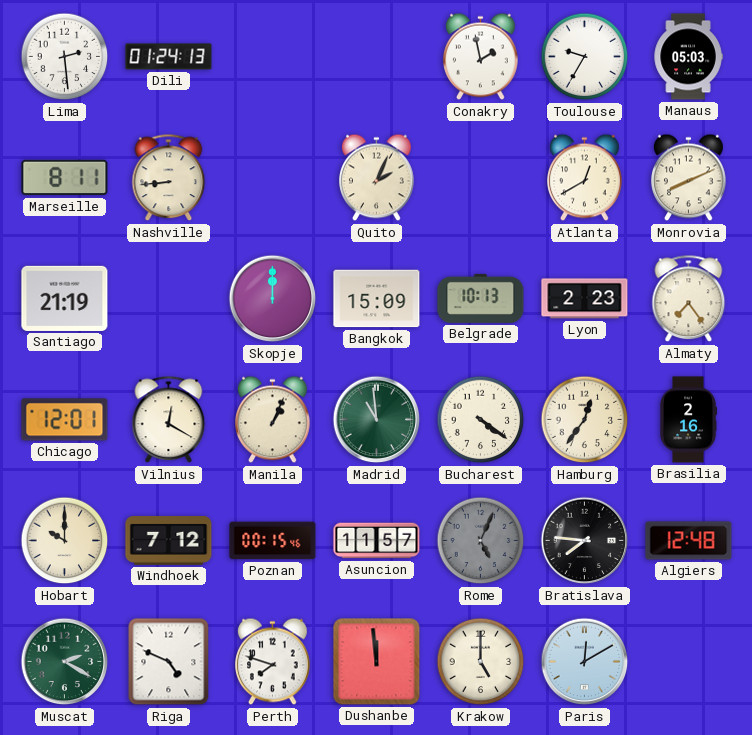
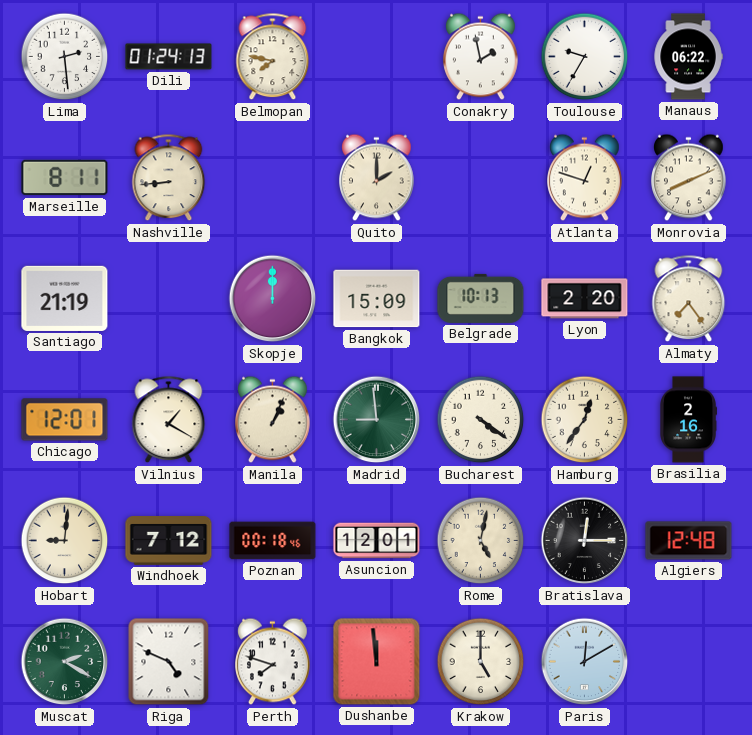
Belmopan: none -> 7:47
Manaus: 05:03 -> 06:22
Quito: 2:04 -> 2:00
Atlanta: 12:40 -> 12:48
Lyon: 2:23 -> 2:20
Vilnius: 12:20 -> 1:20
Madrid: 10:59 -> 8:59
Hobart: 10:00 -> 9:01
Poznan: 00:15 -> 00:18
Asuncion: 11:57 -> 12:01
Rome: 5:04 -> 5:02
Rome dial: grey -> cream
Bratislava: 7:46 -> 12:15
